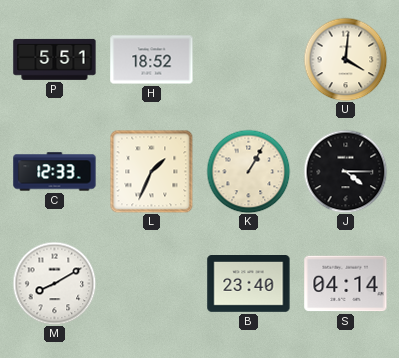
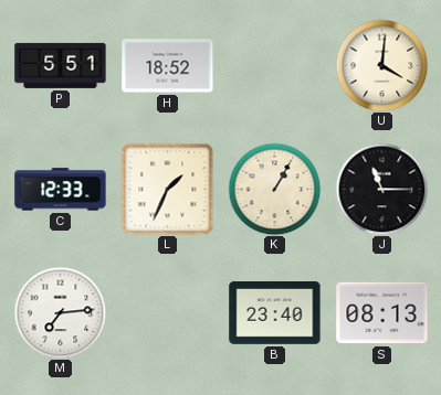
J: 4:15 -> 11:15
M: 8:10 -> 7:14
S: 04:14 -> 08:13
